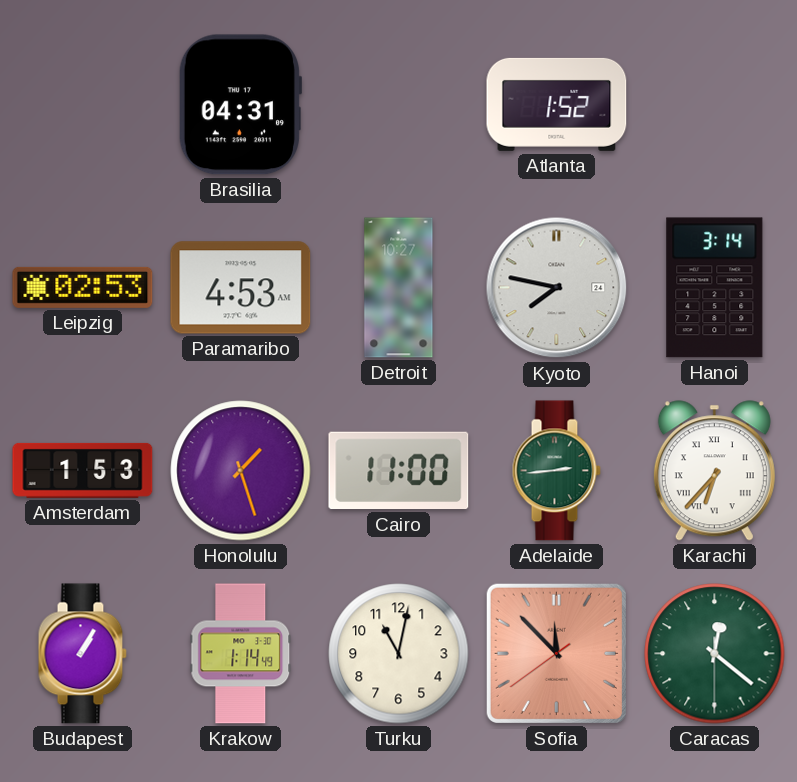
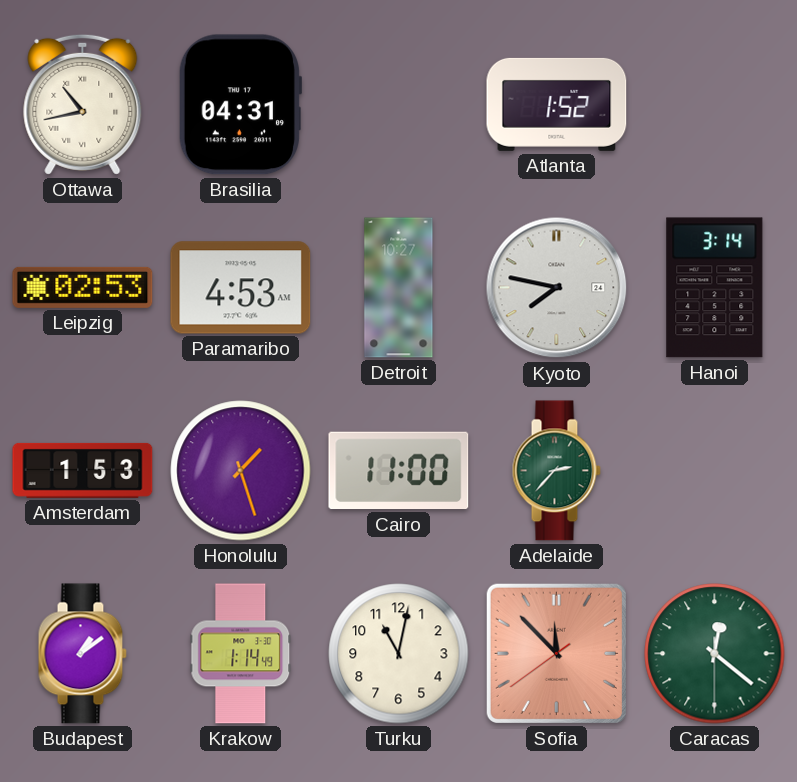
Ottawa: none -> 10:43
Adelaide: 2:44 -> 2:37
Karachi: 6:37 -> none
Budapest: 1:05 -> 1:09
